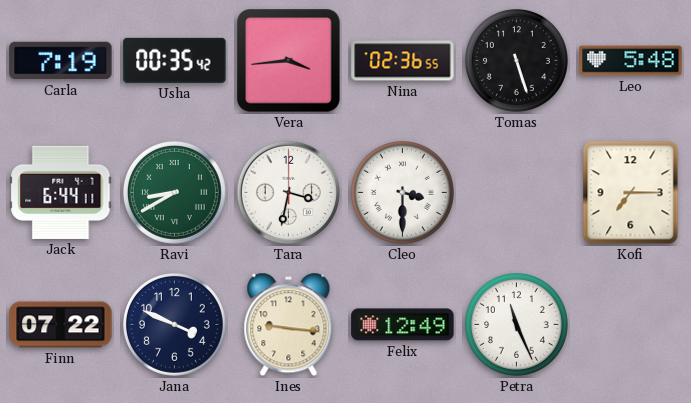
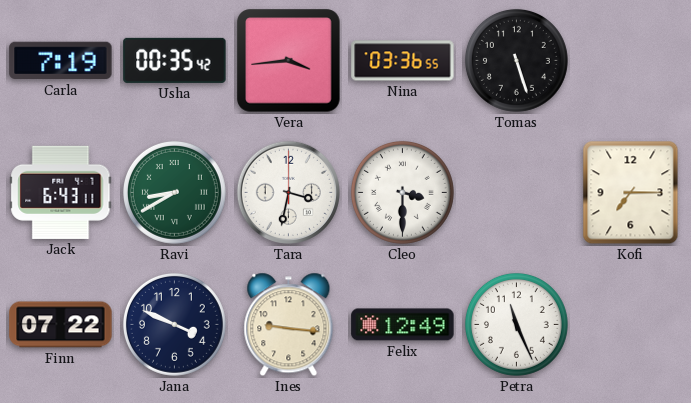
Nina: 02:36 -> 03:36
Leo: 5:48 -> none
Jack: 6:44 -> 6:43
